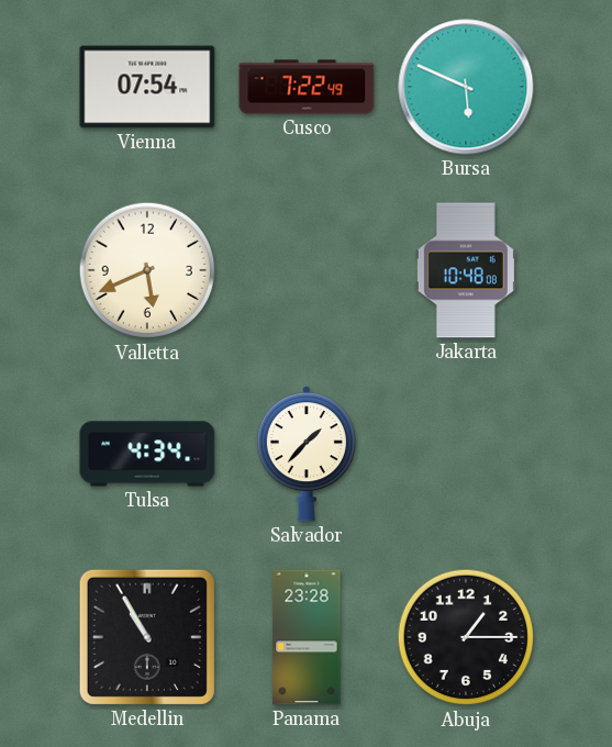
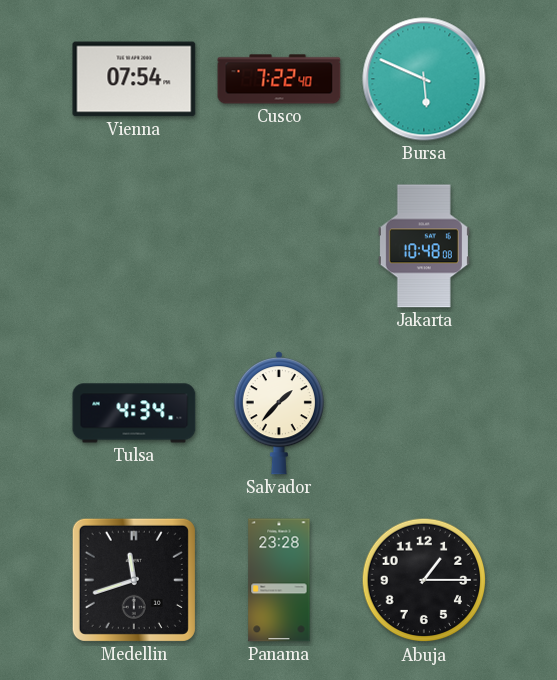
Cusco: 7:22:49 -> 7:22:40
Valletta: 5:41 -> none
Medellin: 10:55 -> 11:42
